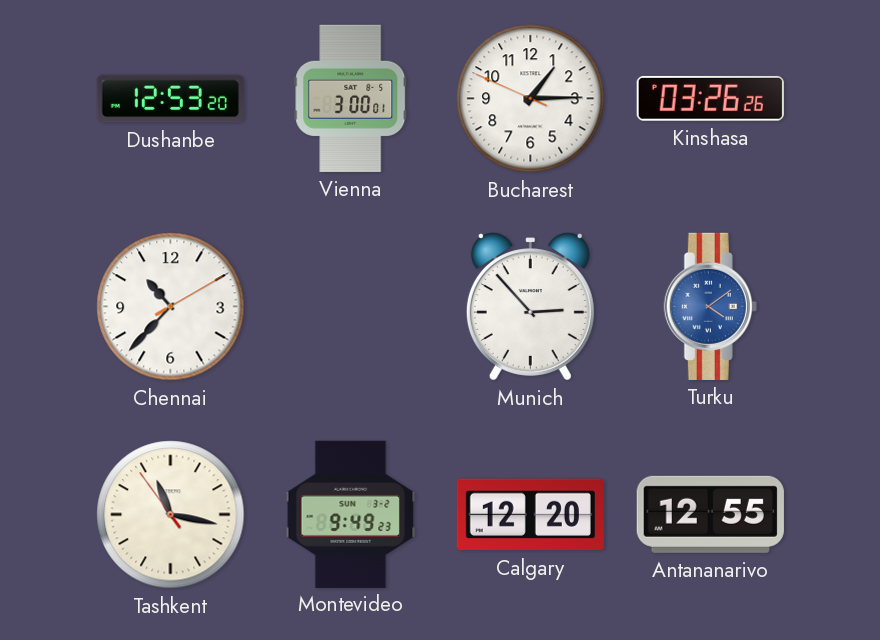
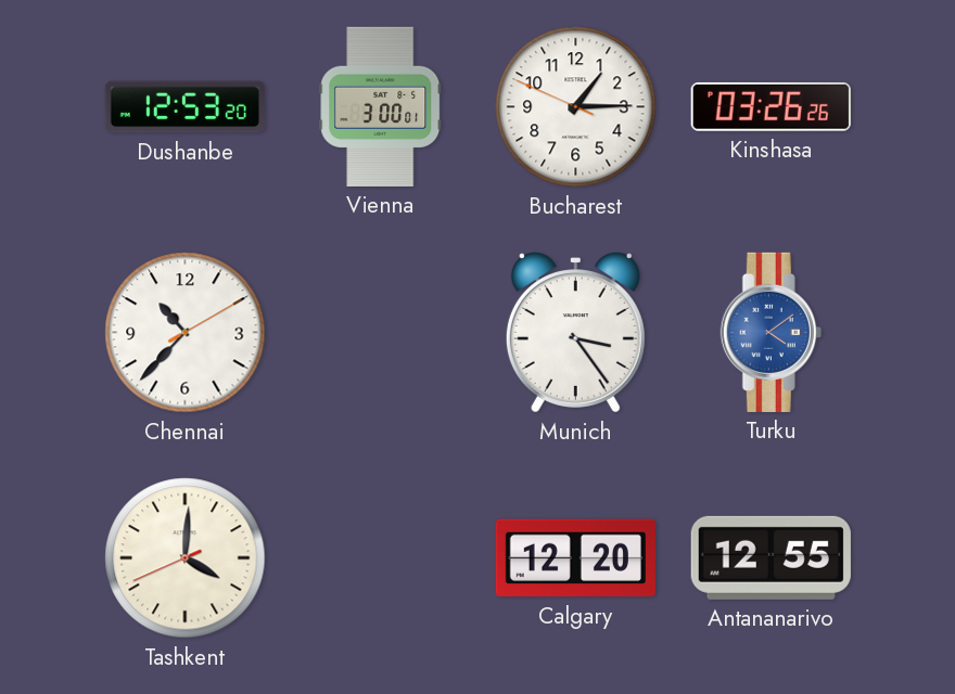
Munich: 2:53 -> 3:24
Tashkent: 11:16 -> 4:00
Montevideo: 9:49 -> none
